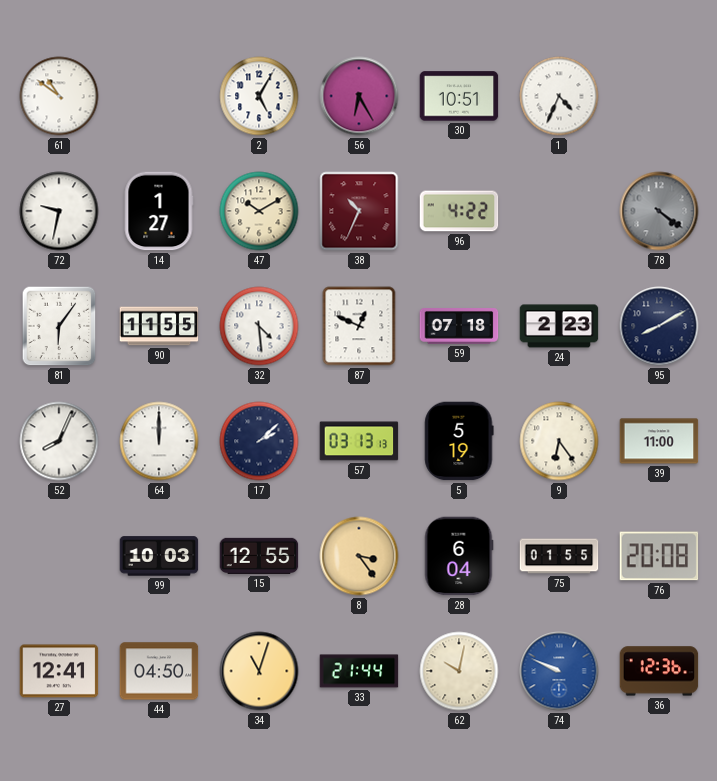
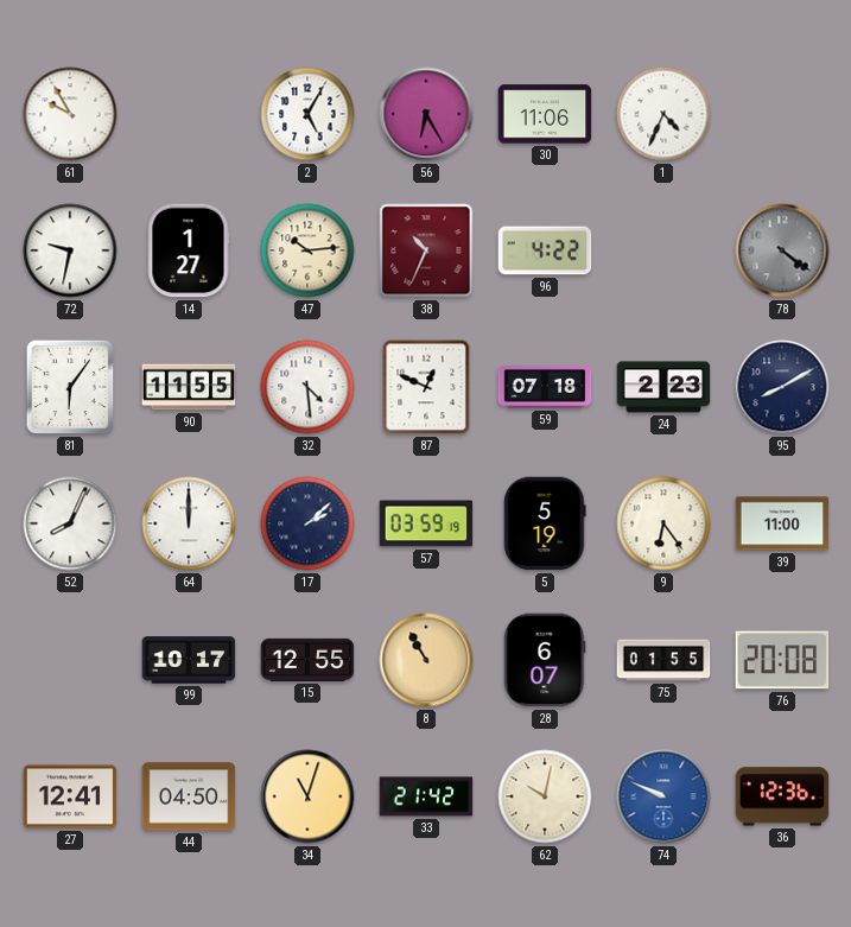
61: 10:51 -> 9:55
30: 10:51 -> 11:06
47: 10:10 -> 10:14
57: 03:13 -> 03:59
99: 10:03 -> 10:17
8: 3:24 -> 10:55
28: 6:04 -> 6:07
33: 21:44 -> 21:42
